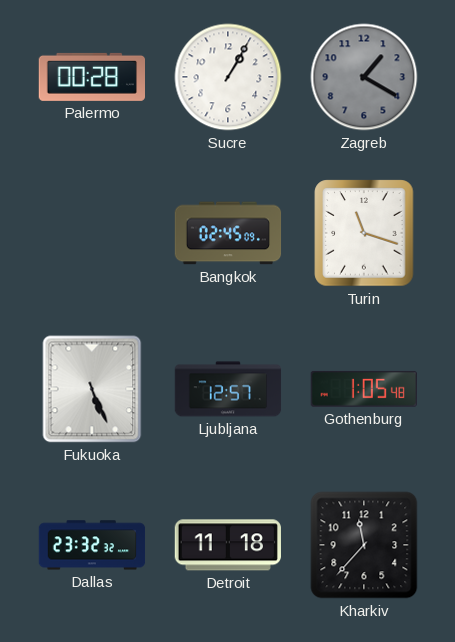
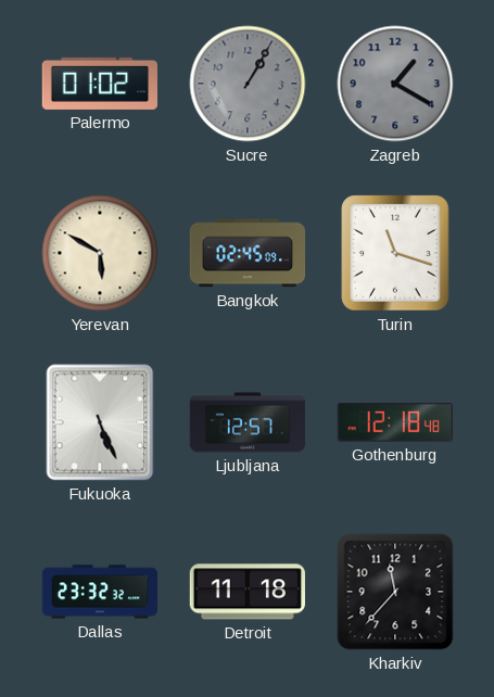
Palermo: 00:28 -> 01:02
Sucre dial: white -> grey
Yerevan: none -> 5:50
Gothenburg: 1:05 -> 12:18
